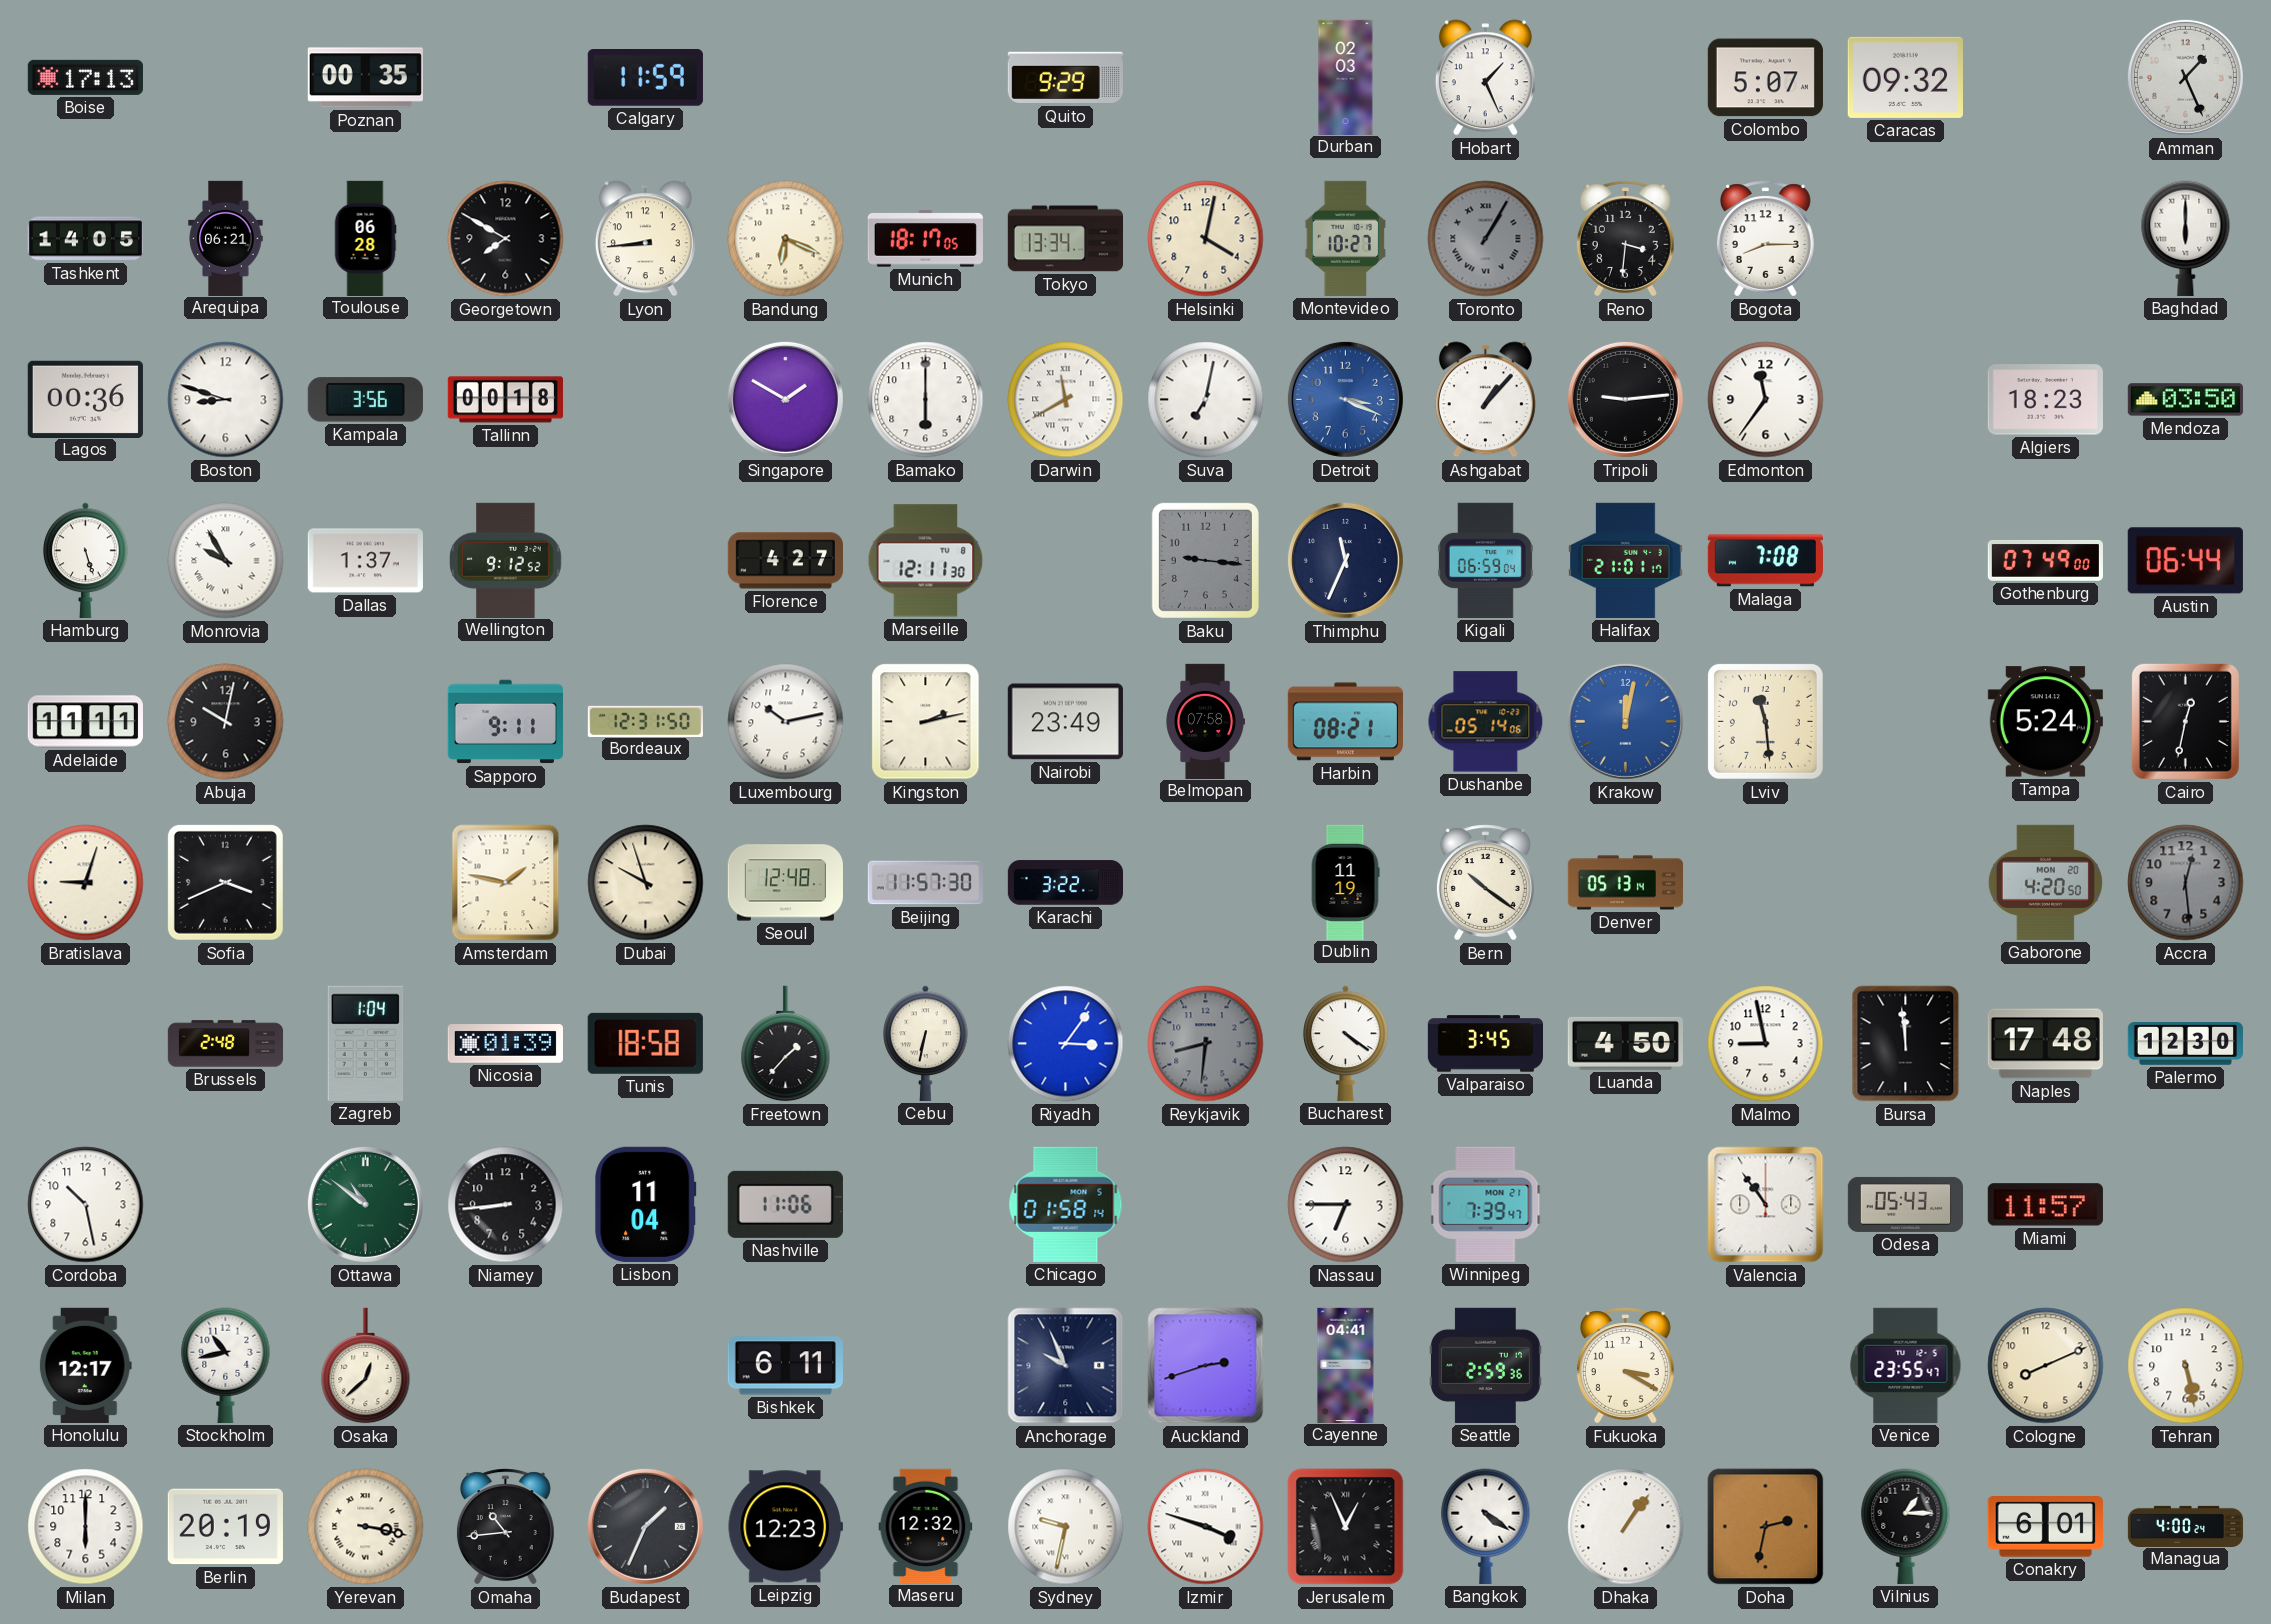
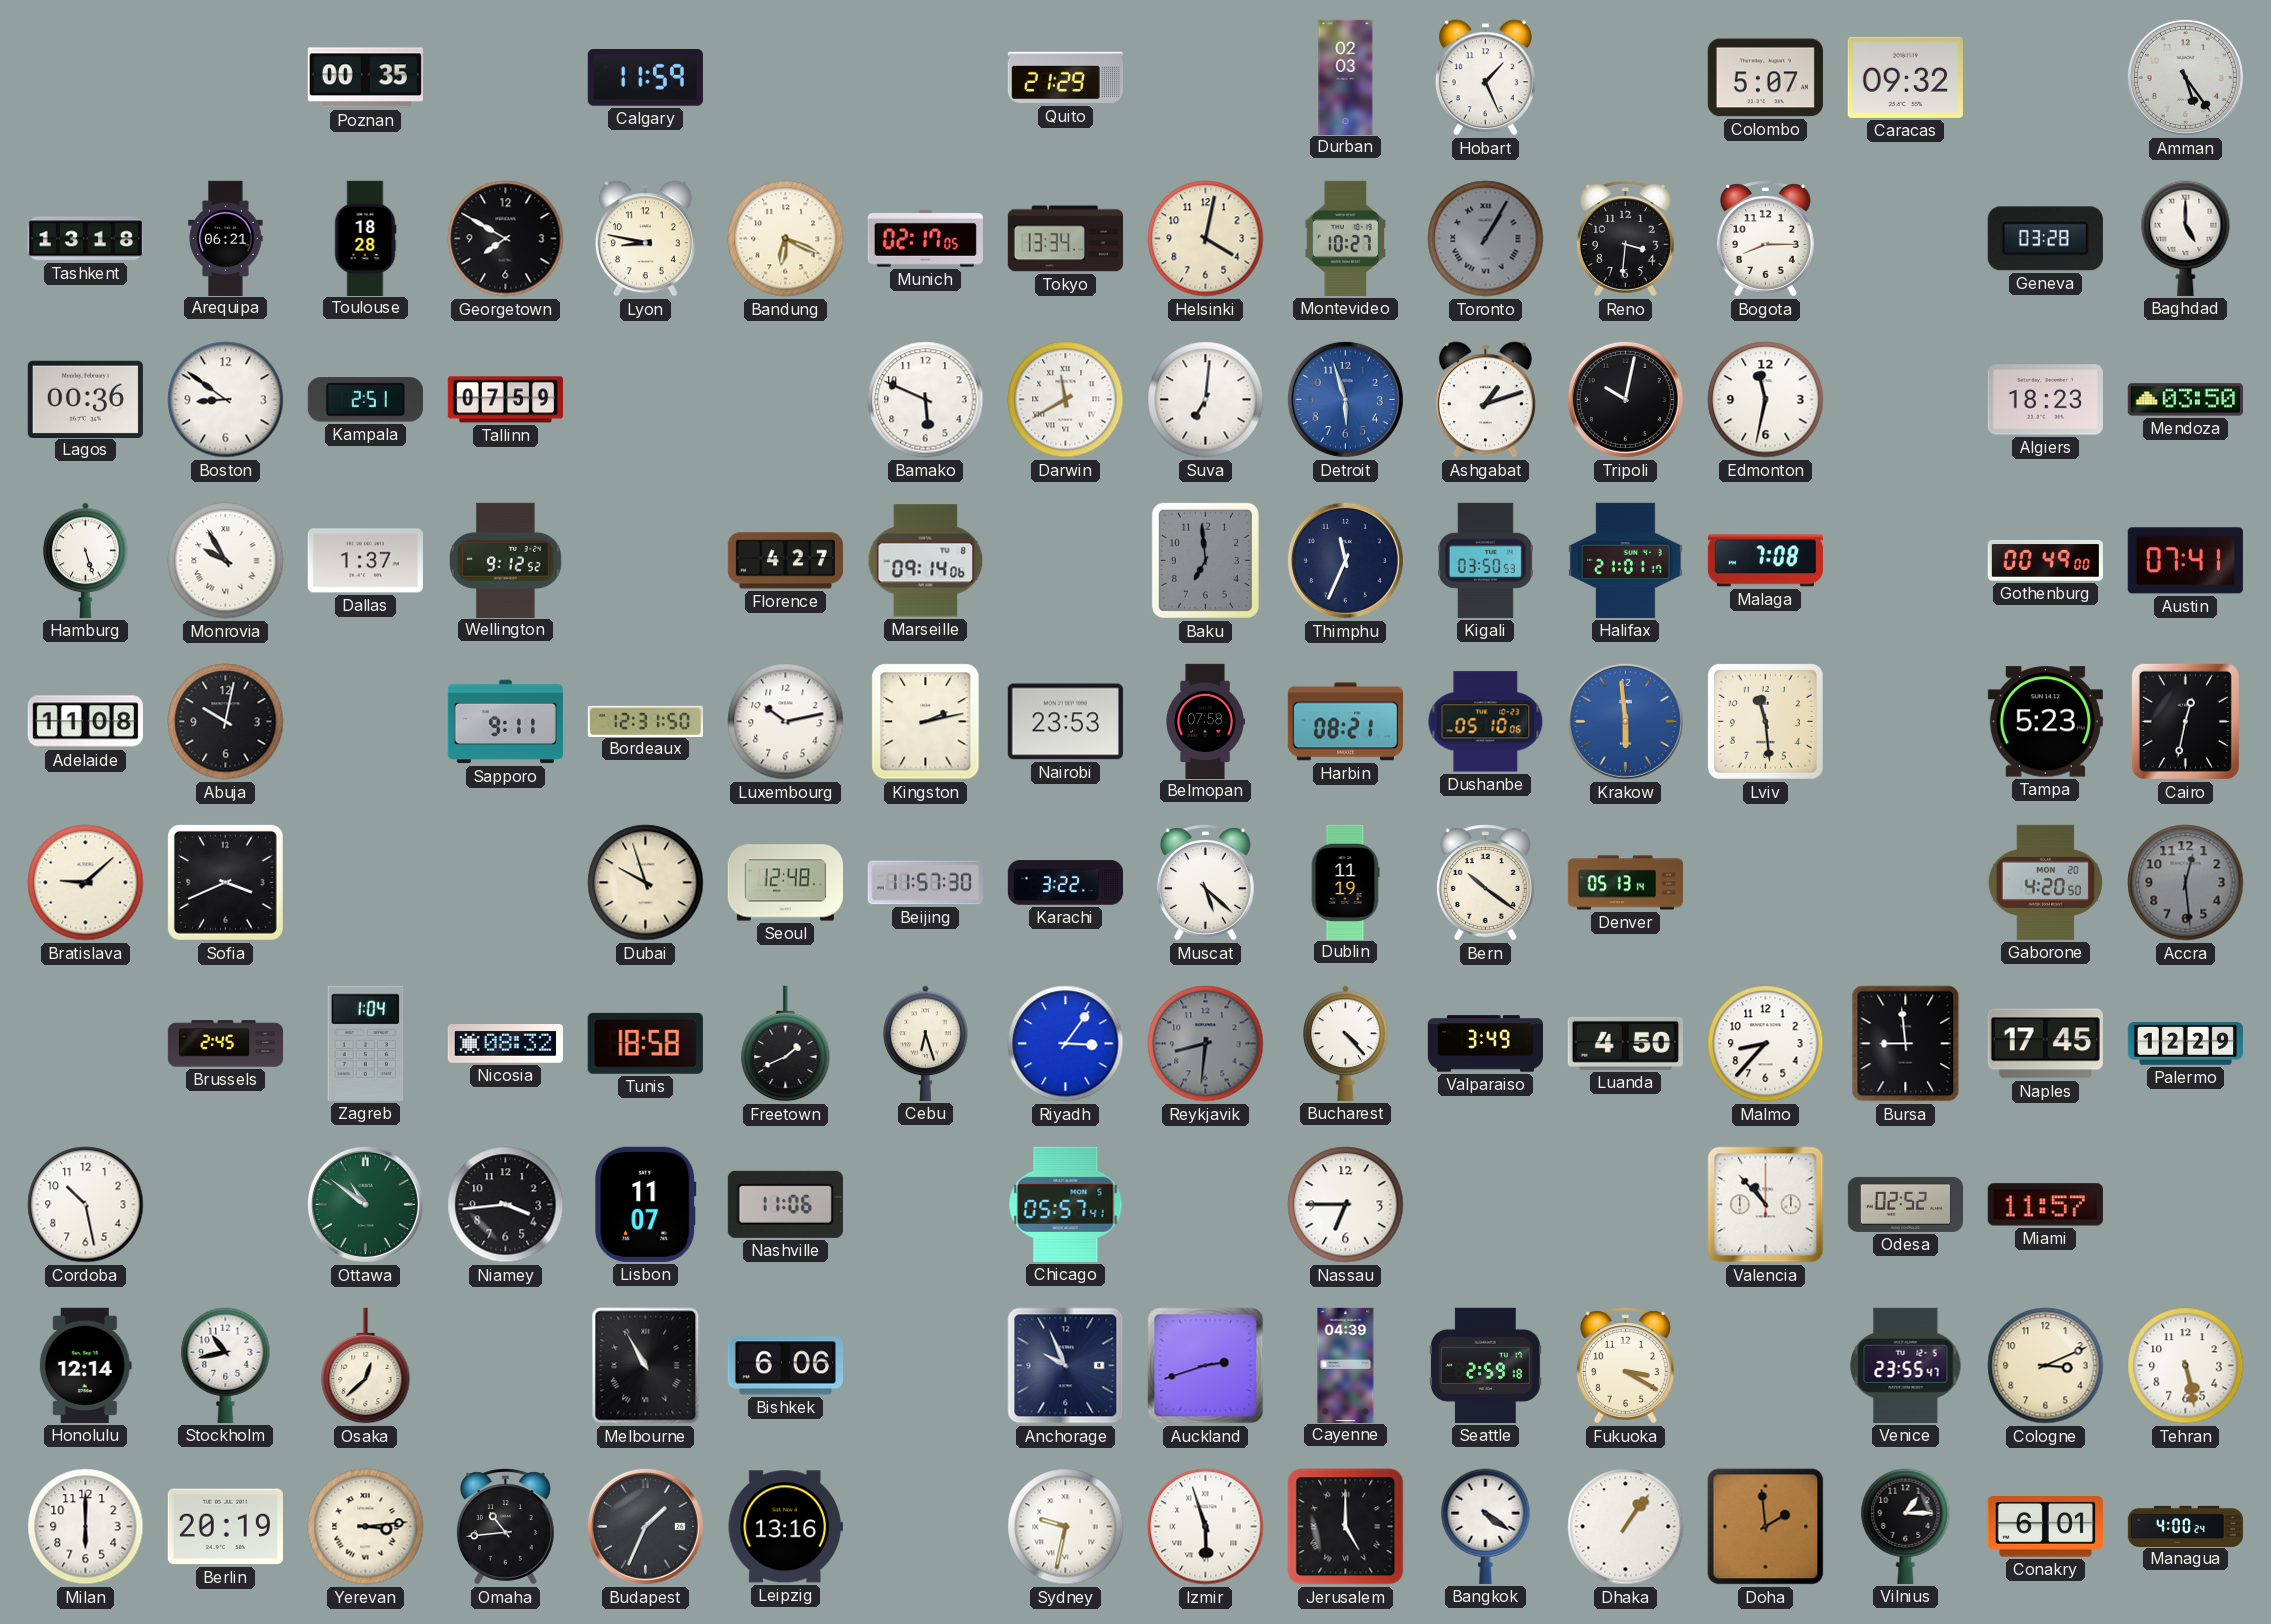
Boise: 17:13 -> none
Quito: 9:29 -> 21:29
Amman: 1:26 -> 5:24
Tashkent: 14:05 -> 13:18
Toulouse: 06:28 -> 18:28
Lyon: 8:44 -> 8:47
Munich: 18:17 -> 02:17
Geneva: none -> 03:28
Baghdad: 6:00 -> 5:00
Boston: 8:48 -> 8:51
Kampala: 3:56 -> 2:51
Tallinn: 00:18 -> 07:59
Singapore: 1:50 -> none
Bamako: 6:00 -> 5:49
Suva: 7:02 -> 7:01
Detroit: 3:19 -> 5:57
Ashgabat: 1:07 -> 1:12
Tripoli: 9:14 -> 10:02
Edmonton: 11:36 -> 11:32
Marseille: 12:11 -> 09:14
Baku: 9:16 -> 6:59
Kigali: 06:59 -> 03:50
Gothenburg: 07:49 -> 00:49
Austin: 06:44 -> 07:41
Adelaide: 11:11 -> 11:08
Nairobi: 23:49 -> 23:53
Dushanbe: 05:14 -> 05:10
Krakow: 12:02 -> 5:59
Tampa: 5:24 -> 5:23
Bratislava: 9:03 -> 9:08
Amsterdam: 1:47 -> none
Muscat: none -> 5:22
Brussels: 2:48 -> 2:45
Nicosia: 01:39 -> 08:32
Freetown: 1:37 -> 1:41
Cebu: 6:32 -> 6:27
Bucharest: 4:21 -> 4:23
Valparaiso: 3:45 -> 3:49
Malmo: 8:58 -> 8:37
Bursa: 11:59 -> 8:59
Naples: 17:48 -> 17:45
Palermo: 12:30 -> 12:29
Niamey: 8:44 -> 3:44
Lisbon: 11:04 -> 11:07
Chicago: 01:58 -> 05:57
Winnipeg: 7:39 -> none
Valencia: 10:54 -> 10:53
Odesa: 05:43 -> 02:52
Honolulu: 12:17 -> 12:14
Melbourne: none -> 10:55
Bishkek: 6:11 -> 6:06
Cayenne: 04:41 -> 04:39
Seattle: 2:59:36 -> 2:59:18
Cologne: 8:11 -> 3:11
Yerevan: 3:17 -> 3:14
Leipzig: 12:23 -> 13:16
Maseru: 12:32 -> none
Izmir: 3:48 -> 5:57
Jerusalem: 12:56 -> 5:00
Doha: 2:32 -> 1:59
